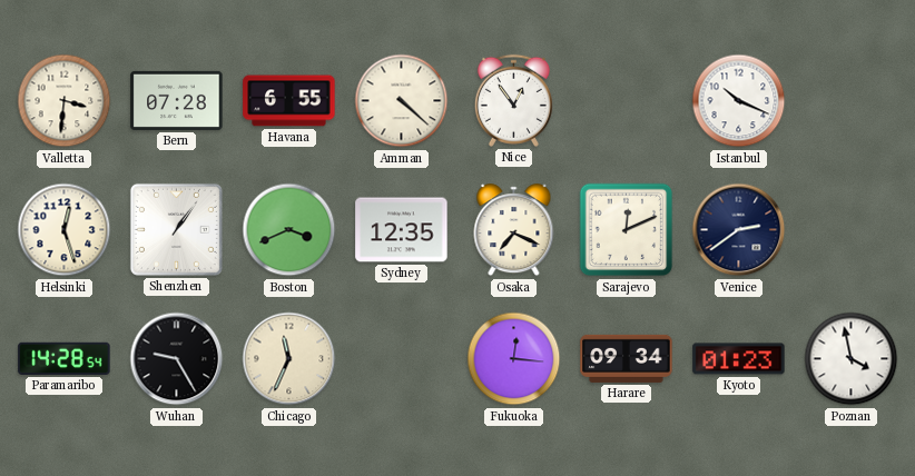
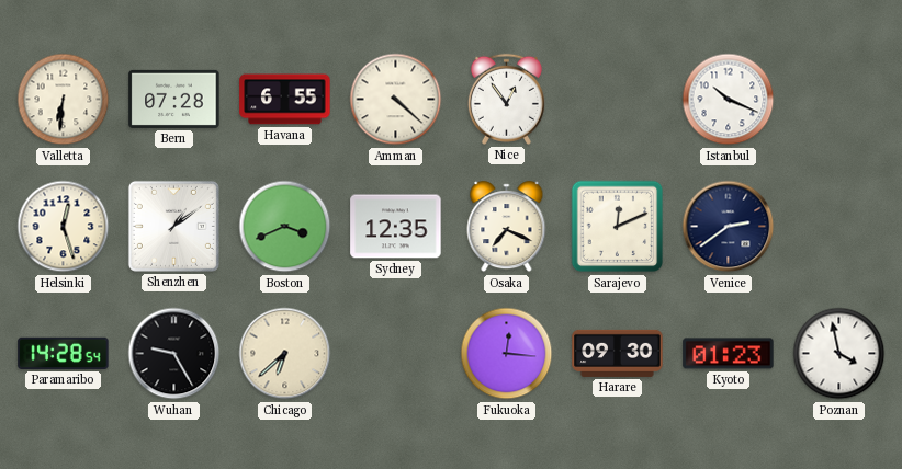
Valletta: 3:31 -> 6:31
Shenzhen: 1:06 -> 1:09
Chicago: 11:34 -> 6:38
Harare: 09:34 -> 09:30
